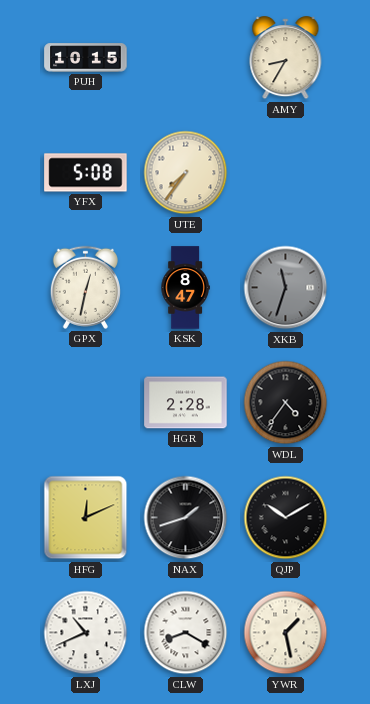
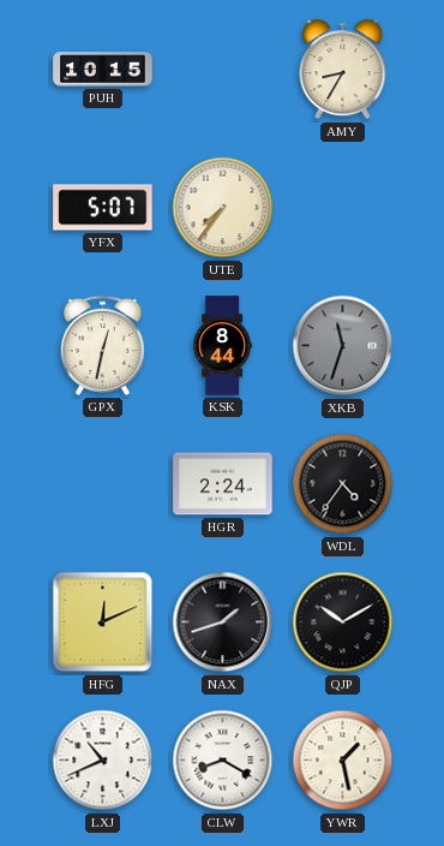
YFX: 5:08 -> 5:07
KSK: 8:47 -> 8:44
HGR: 2:28 -> 2:24
